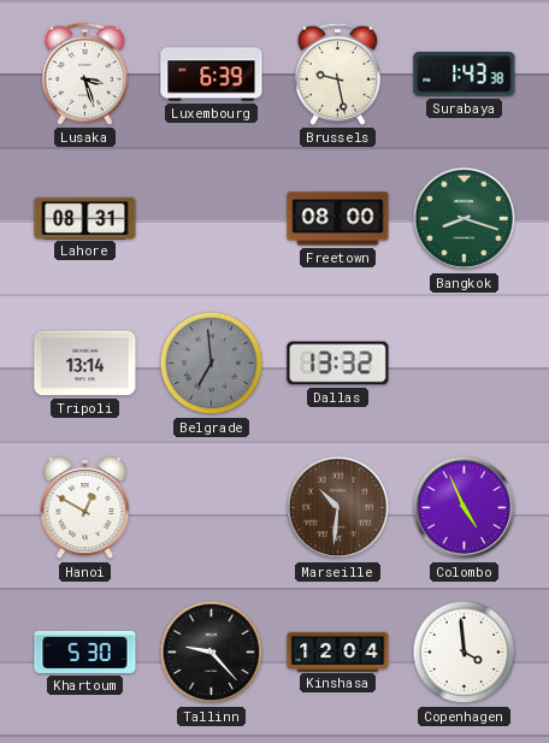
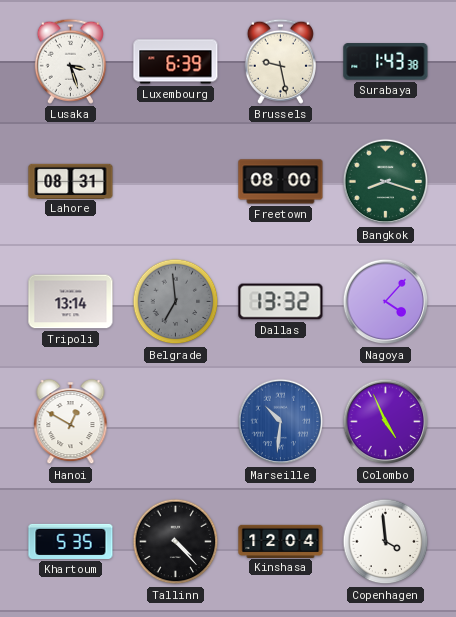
Nagoya: none -> 4:07
Marseille dial: brown -> blue
Khartoum: 5:30 -> 5:35
Tallinn: 9:23 -> 4:23
